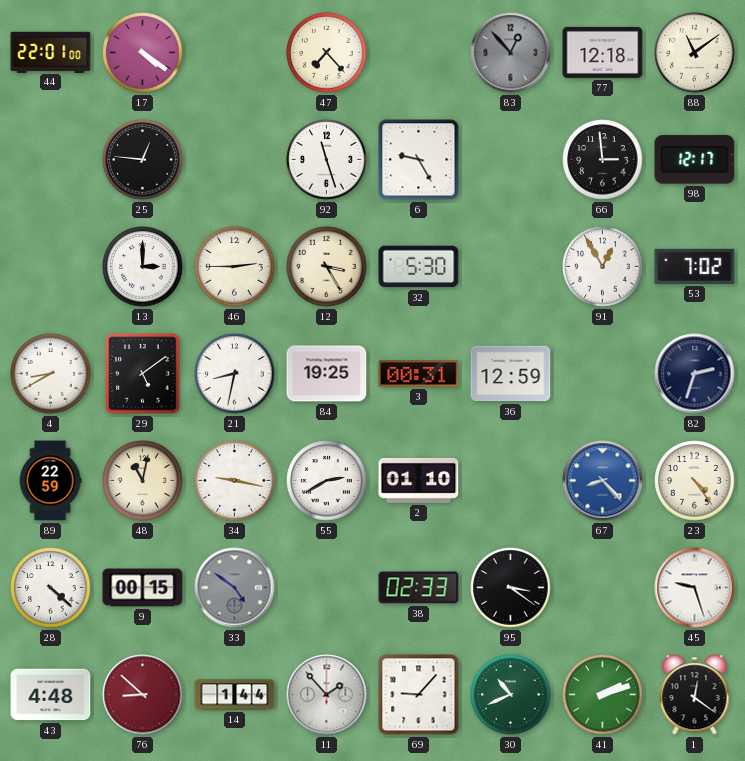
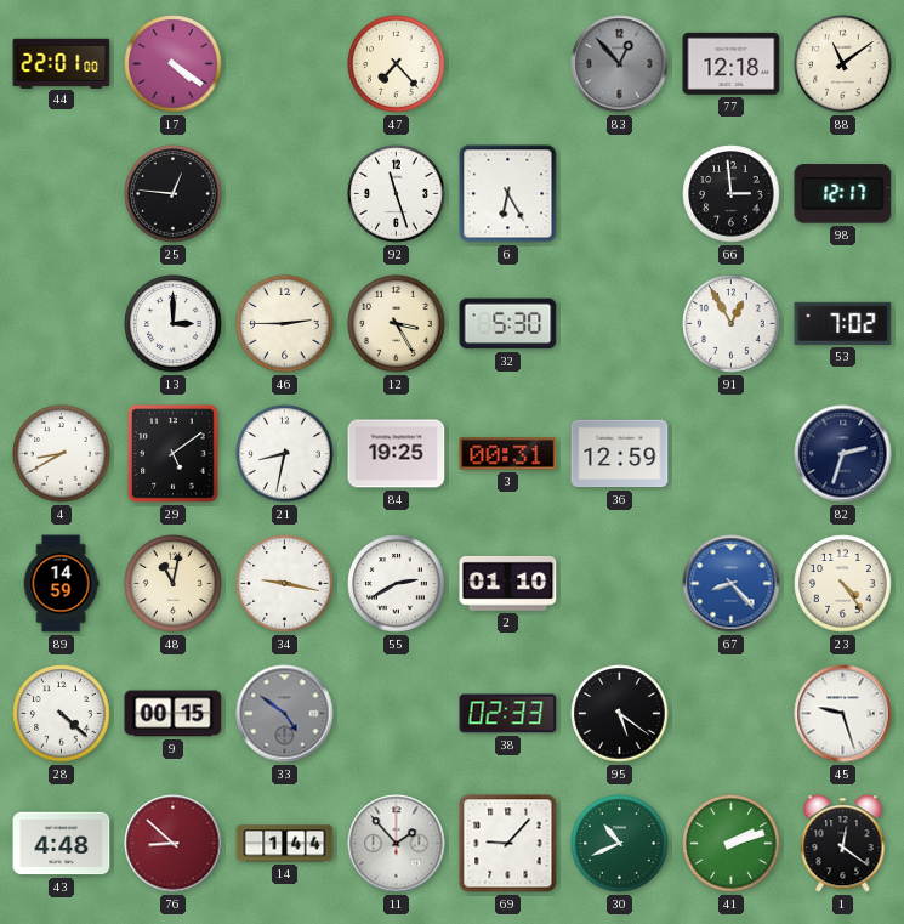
6: 9:25 -> 6:25
89: 22:59 -> 14:59
95: 3:21 -> 5:21
